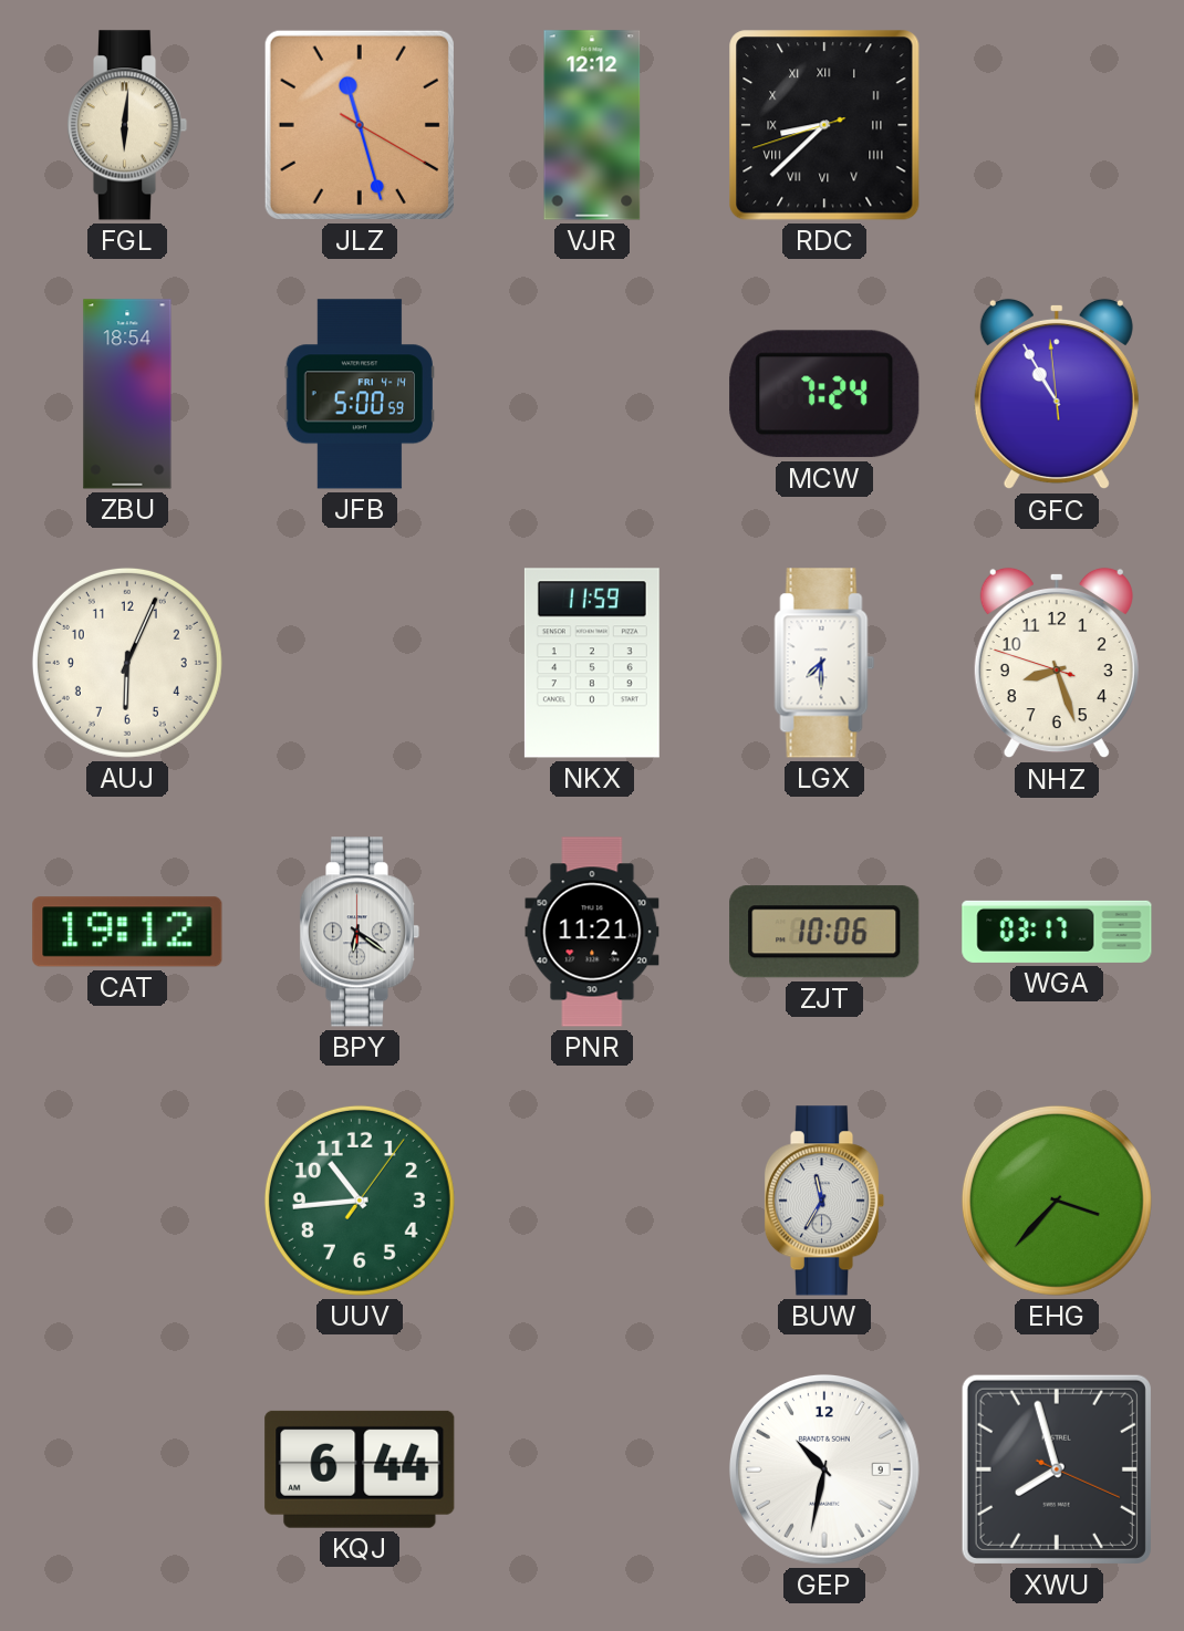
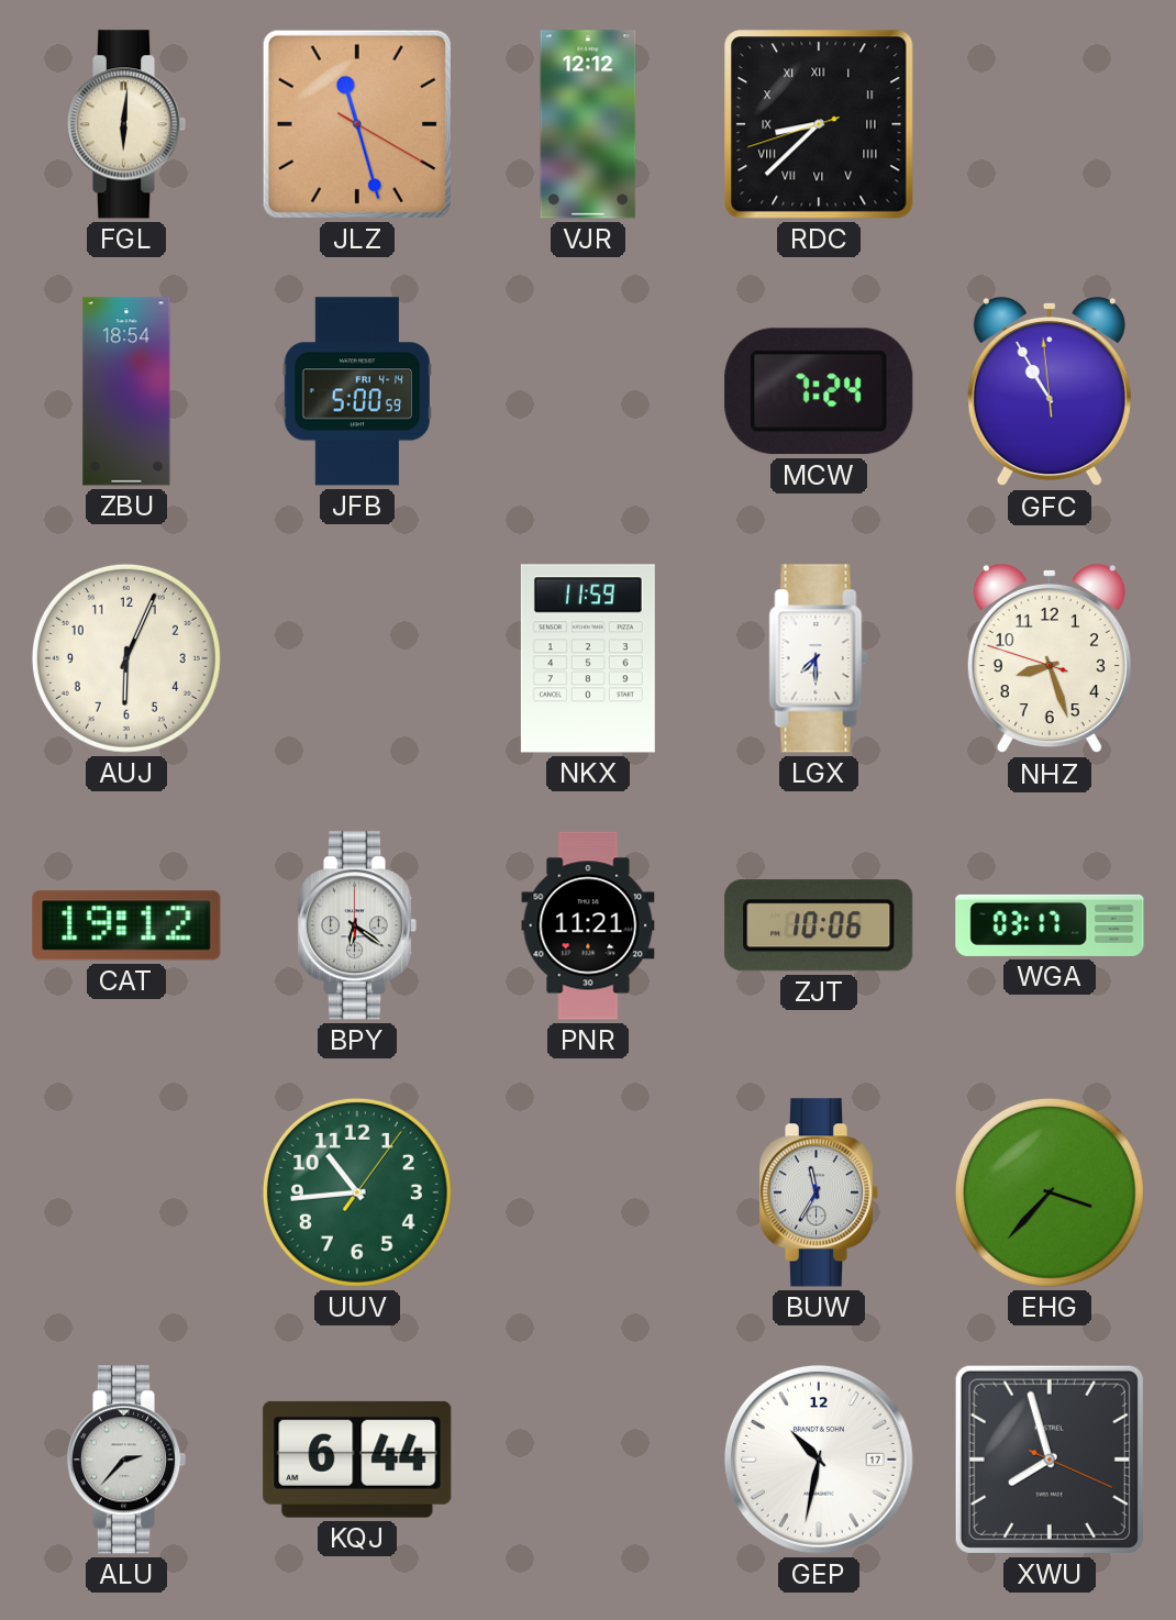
ALU: none -> 2:37
GEP date: 9 -> 17
